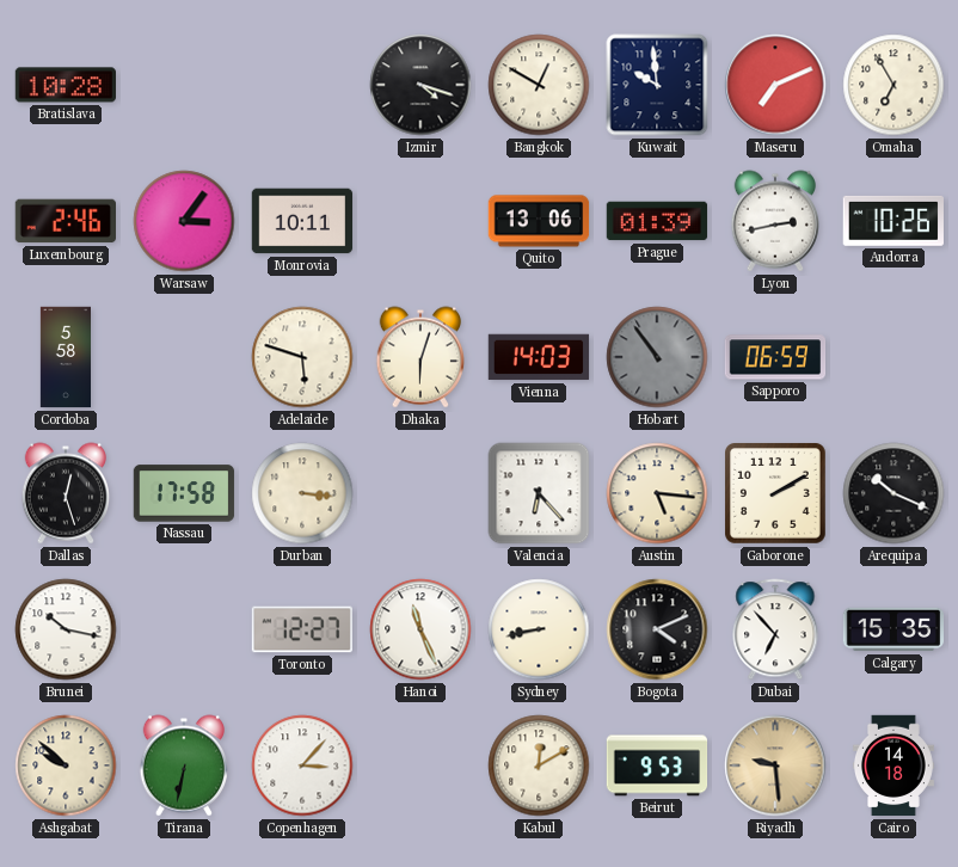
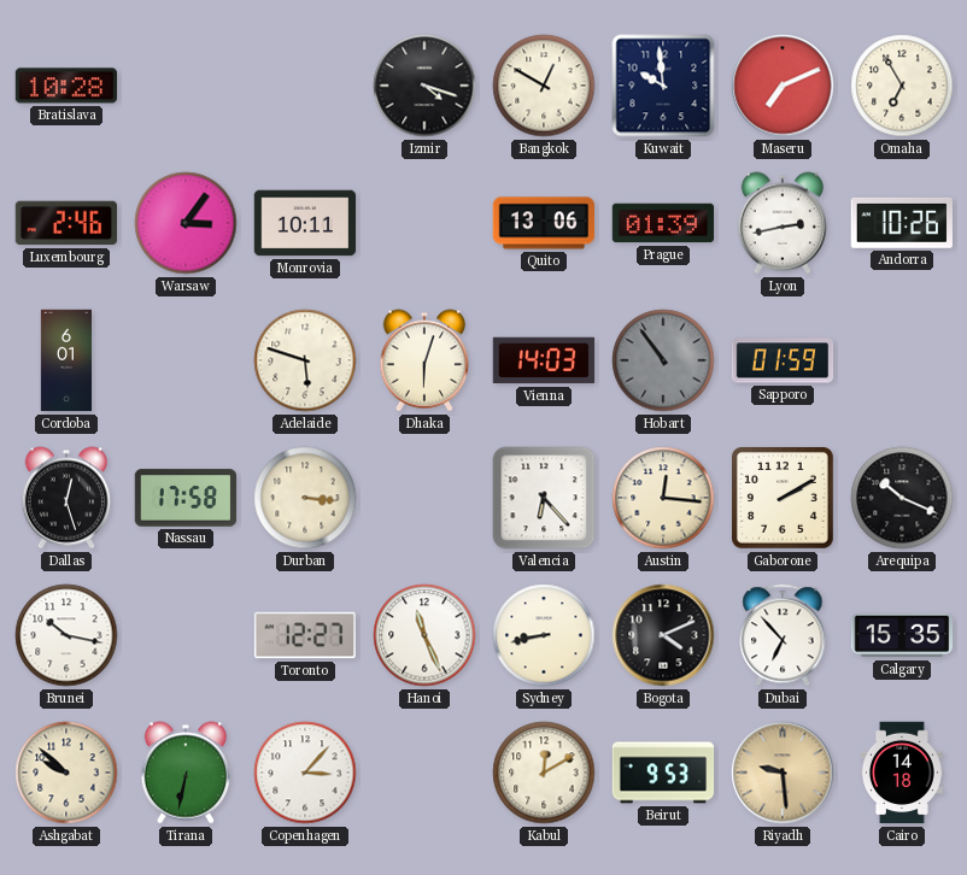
Cordoba: 5:58 -> 6:01
Sapporo: 06:59 -> 01:59
Austin: 5:16 -> 12:16
